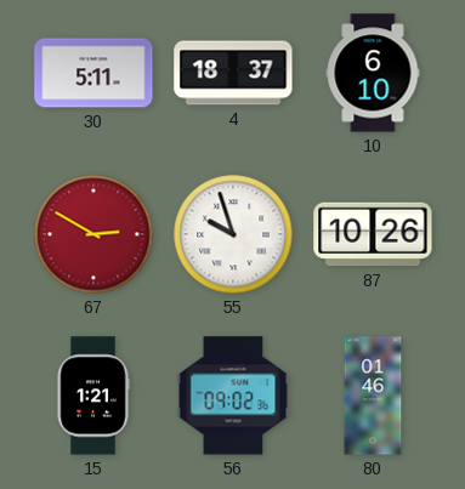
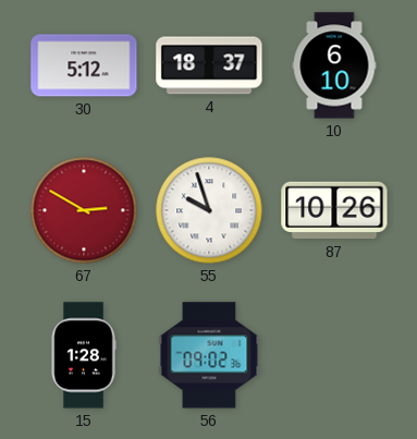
30: 5:11 -> 5:12
15: 1:21 -> 1:28
80: 01:46 -> none
